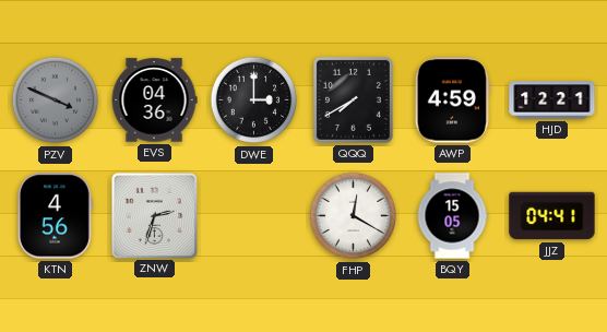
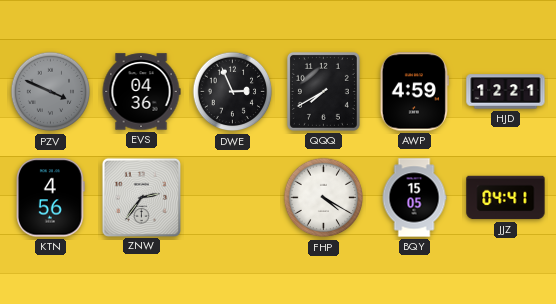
DWE: 3:00 -> 2:56
ZNW: 2:33 -> 2:36
FHP: 12:20 -> 4:20
